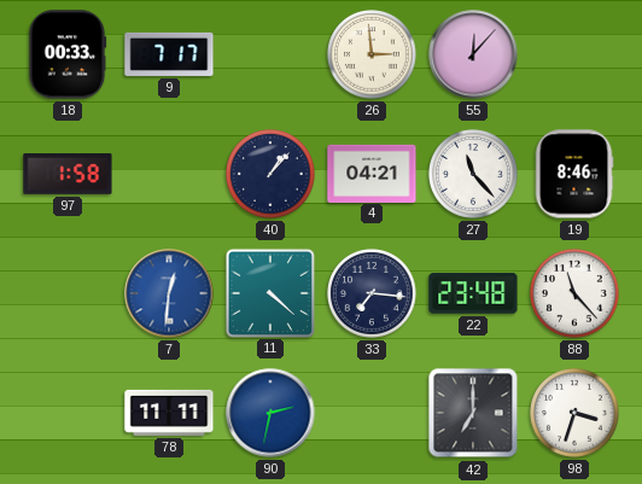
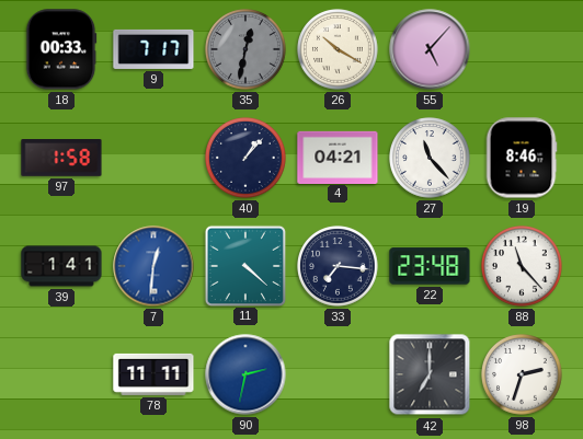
35: none -> 12:32
26: 2:59 -> 10:20
55: 12:07 -> 5:07
39: none -> 1:41
98: 3:33 -> 2:33
